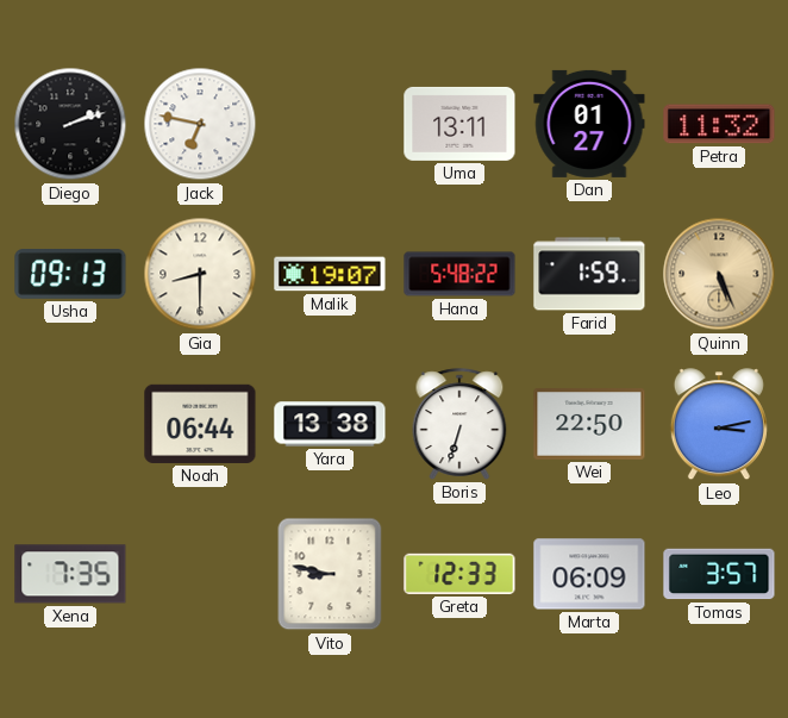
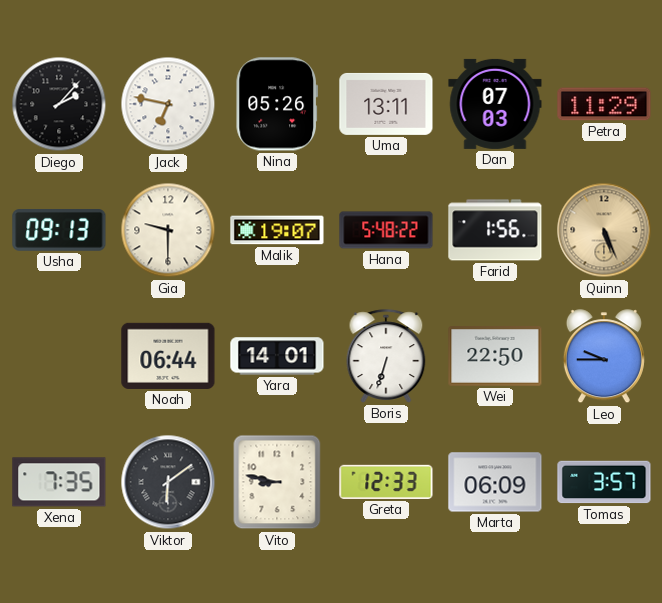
Diego: 2:12 -> 2:07
Nina: none -> 05:26
Dan: 01:27 -> 07:03
Petra: 11:32 -> 11:29
Gia: 8:30 -> 9:30
Farid: 1:59 -> 1:56
Yara: 13:38 -> 14:01
Leo: 3:13 -> 9:45
Viktor: none -> 6:09
